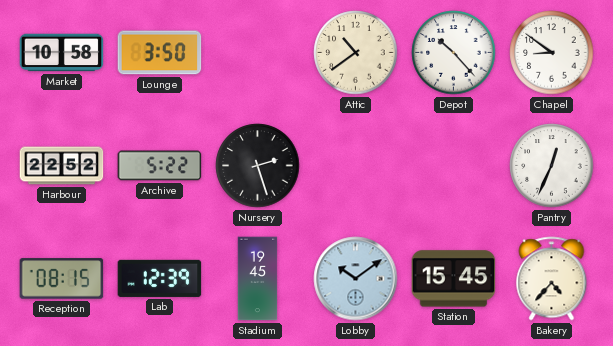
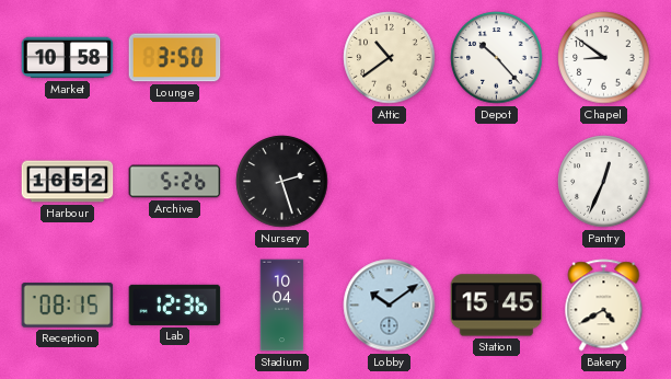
Harbour: 22:52 -> 16:52
Archive: 5:22 -> 5:26
Lab: 12:39 -> 12:36
Stadium: 19:45 -> 10:04
Bakery: 4:37 -> 4:40
